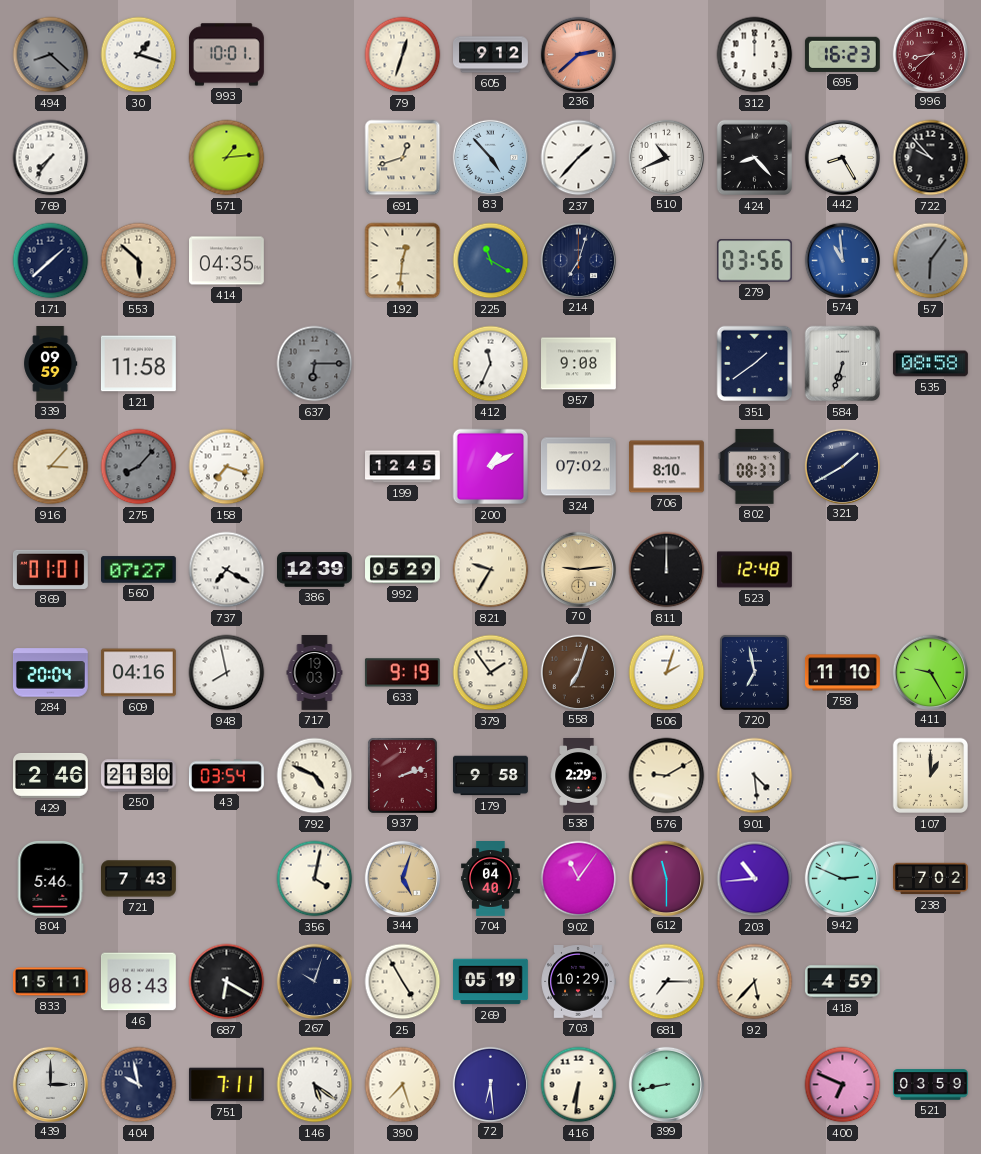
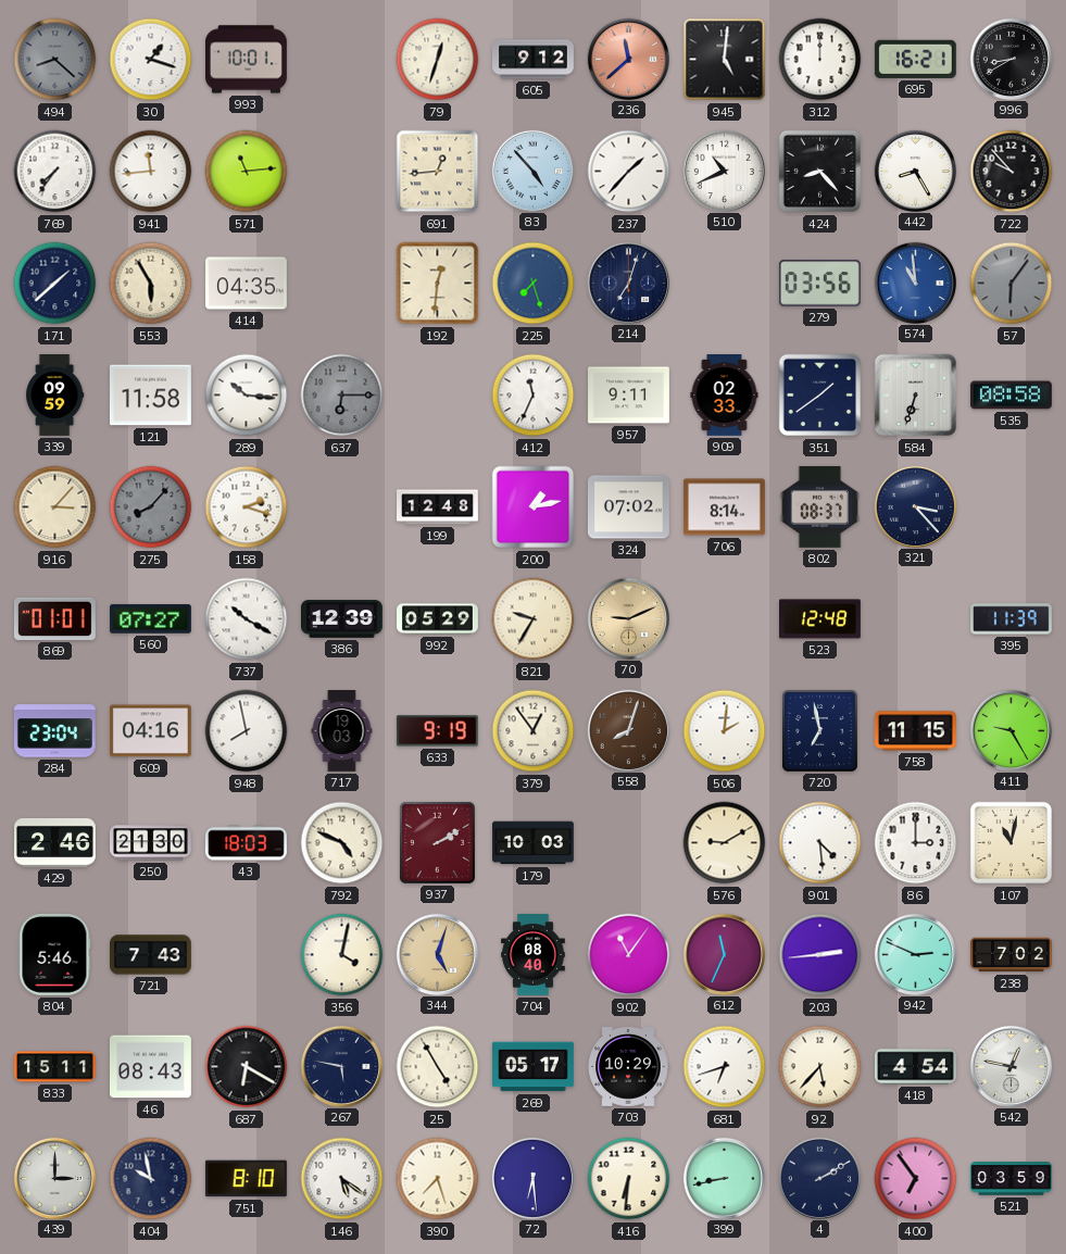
236: 2:38 -> 11:38
945: none -> 5:01
695: 16:23 -> 16:21
996: 8:38 -> 8:40
996 dial: burgundy -> black
941: none -> 11:44
571: 1:14 -> 11:14
691: 12:42 -> 12:44
553: 5:52 -> 5:55
225: 11:20 -> 7:27
289: none -> 10:16
957: 9:08 -> 9:11
909: none -> 02:33
158: 7:18 -> 2:18
199: 12:45 -> 12:48
200: 1:10 -> 1:13
706: 8:10 -> 8:14
321: 1:40 -> 3:23
737: 7:20 -> 10:20
70: 9:14 -> 9:11
811: 12:00 -> none
395: none -> 11:39
284: 20:04 -> 23:04
379: 1:54 -> 12:54
558: 7:03 -> 8:03
506: 2:03 -> 2:01
758: 11:10 -> 11:15
43: 03:54 -> 18:03
937: 2:12 -> 2:10
179: 9:58 -> 10:03
538: 2:29 -> none
86: none -> 3:00
107: 1:00 -> 11:02
704: 04:40 -> 08:40
612: 11:30 -> 11:34
203: 10:44 -> 2:44
267: 10:03 -> 5:47
269: 05:19 -> 05:17
681: 7:15 -> 6:42
418: 4:59 -> 4:54
542: none -> 12:47
751: 7:11 -> 8:10
4: none -> 2:10
400: 6:49 -> 6:54
